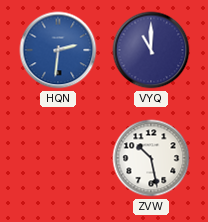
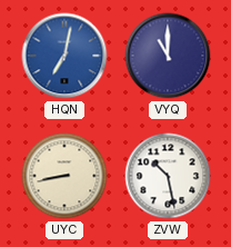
HQN: 2:31 -> 7:02
UYC: none -> 8:43
